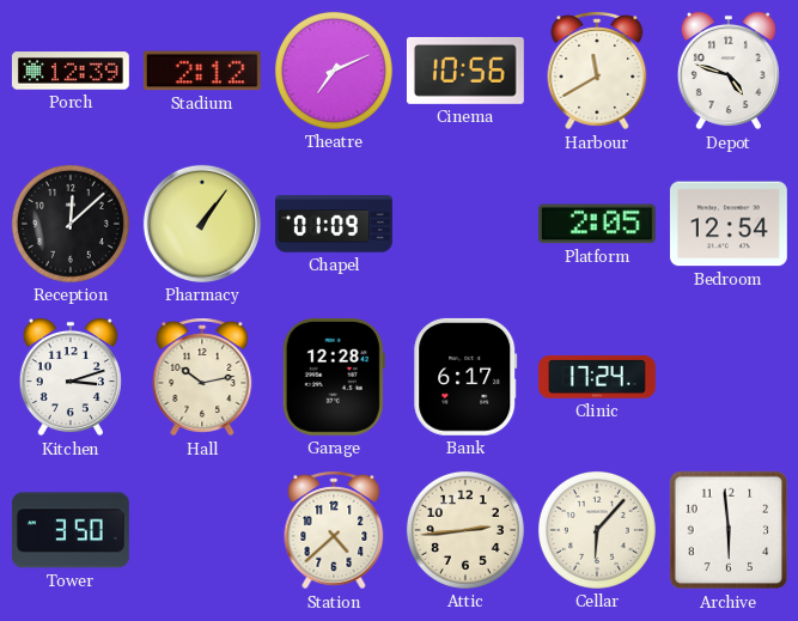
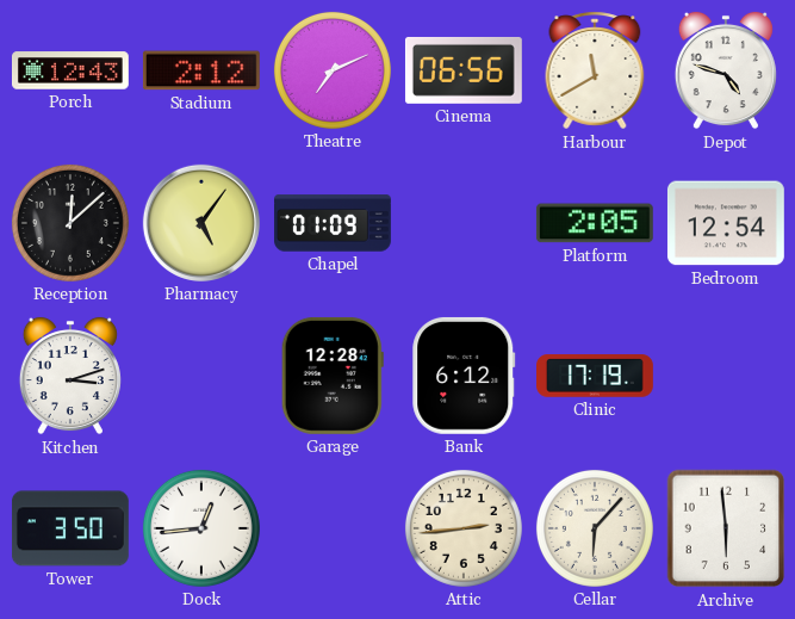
Porch: 12:39 -> 12:43
Cinema: 10:56 -> 06:56
Pharmacy: 1:06 -> 5:06
Hall: 10:13 -> none
Bank: 6:17 -> 6:12
Clinic: 17:24 -> 17:19
Dock: none -> 12:44
Station: 4:38 -> none
